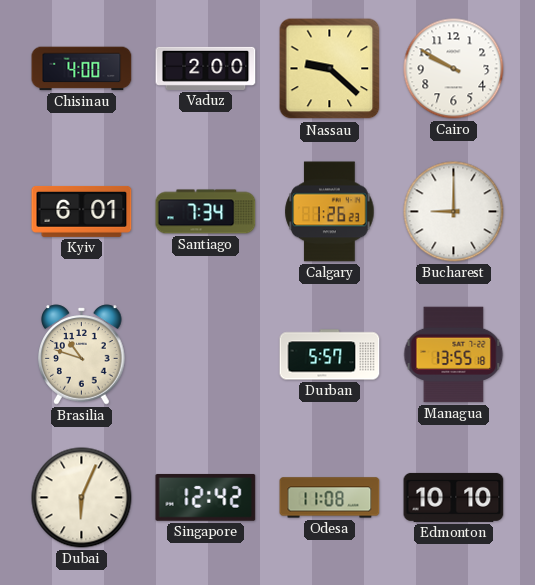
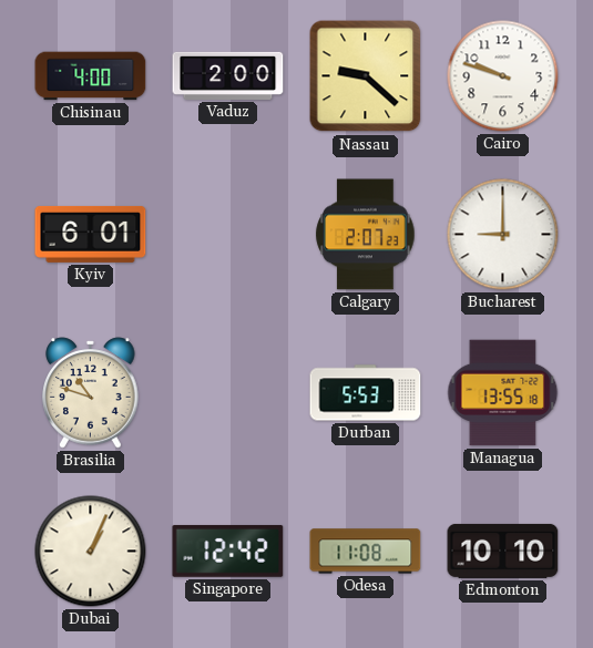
Cairo: 9:50 -> 9:48
Santiago: 7:34 -> none
Calgary: 1:26 -> 2:07
Durban: 5:57 -> 5:53
Dubai: 6:04 -> 1:04
